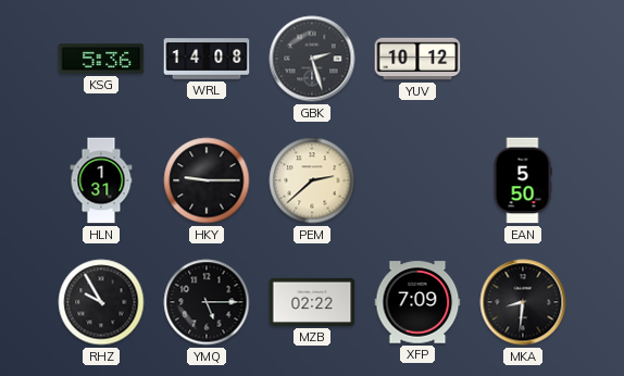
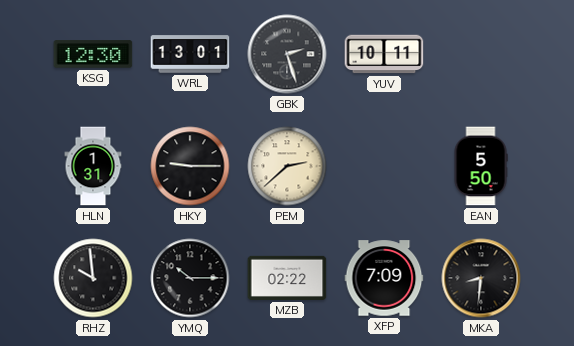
KSG: 5:36 -> 12:30
WRL: 14:08 -> 13:01
YUV: 10:12 -> 10:11
RHZ: 9:55 -> 9:59
YMQ: 5:15 -> 10:15
